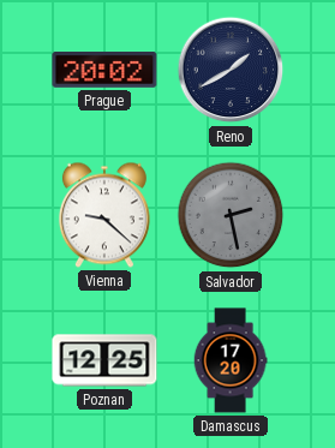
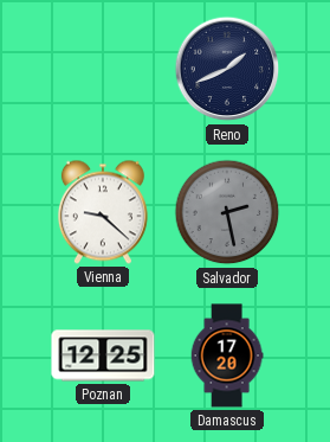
Prague: 20:02 -> none
Reno: 1:40 -> 1:41
